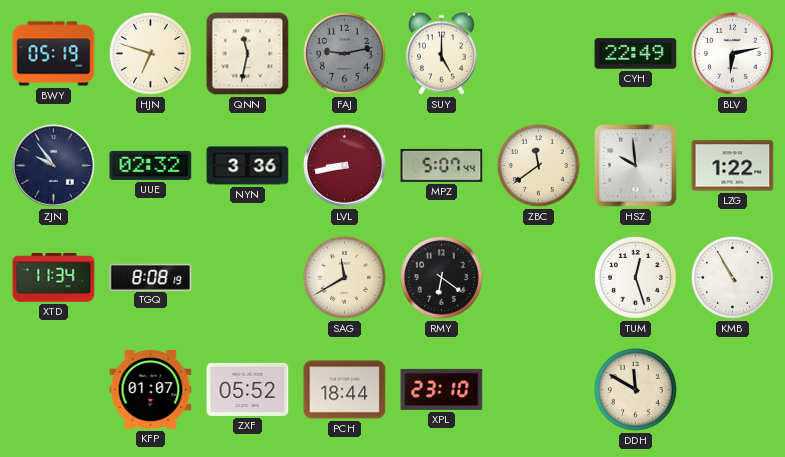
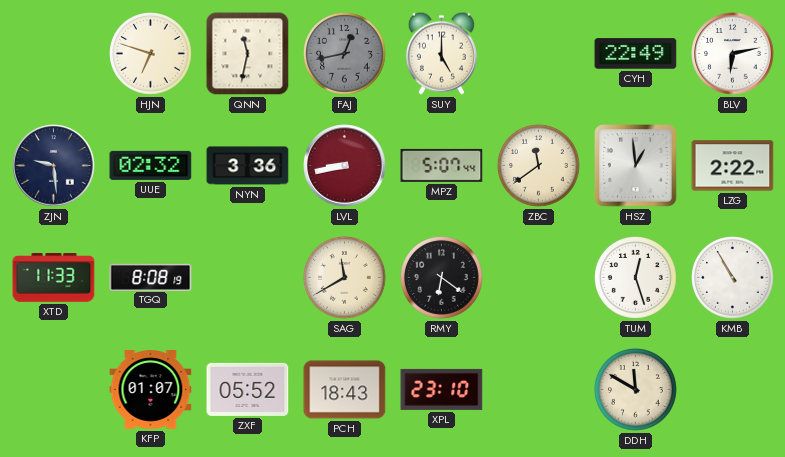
BWY: 05:19 -> none
FAJ: 9:13 -> 12:43
ZJN: 9:54 -> 9:29
HSZ: 9:59 -> 12:59
LZG: 1:22 -> 2:22
XTD: 11:34 -> 11:33
PCH: 18:44 -> 18:43
